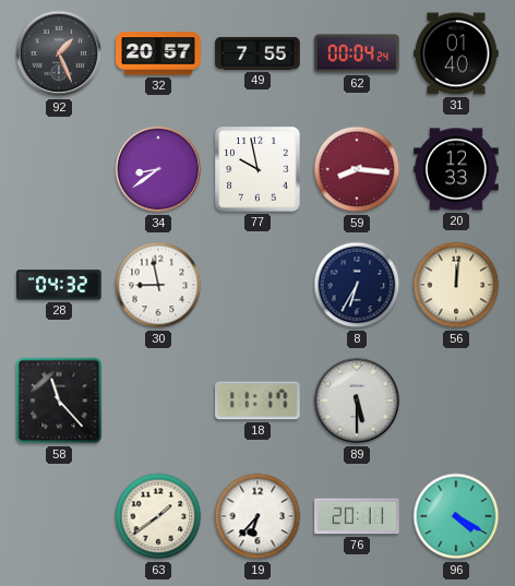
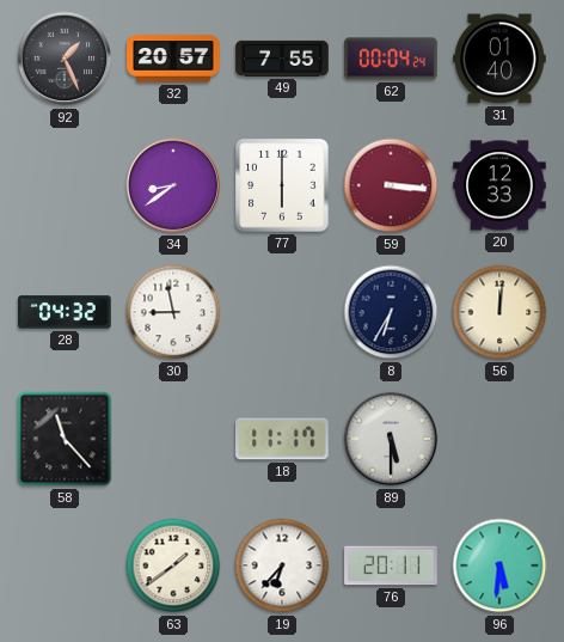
77: 9:58 -> 6:00
59: 8:16 -> 3:16
96: 4:20 -> 5:31
